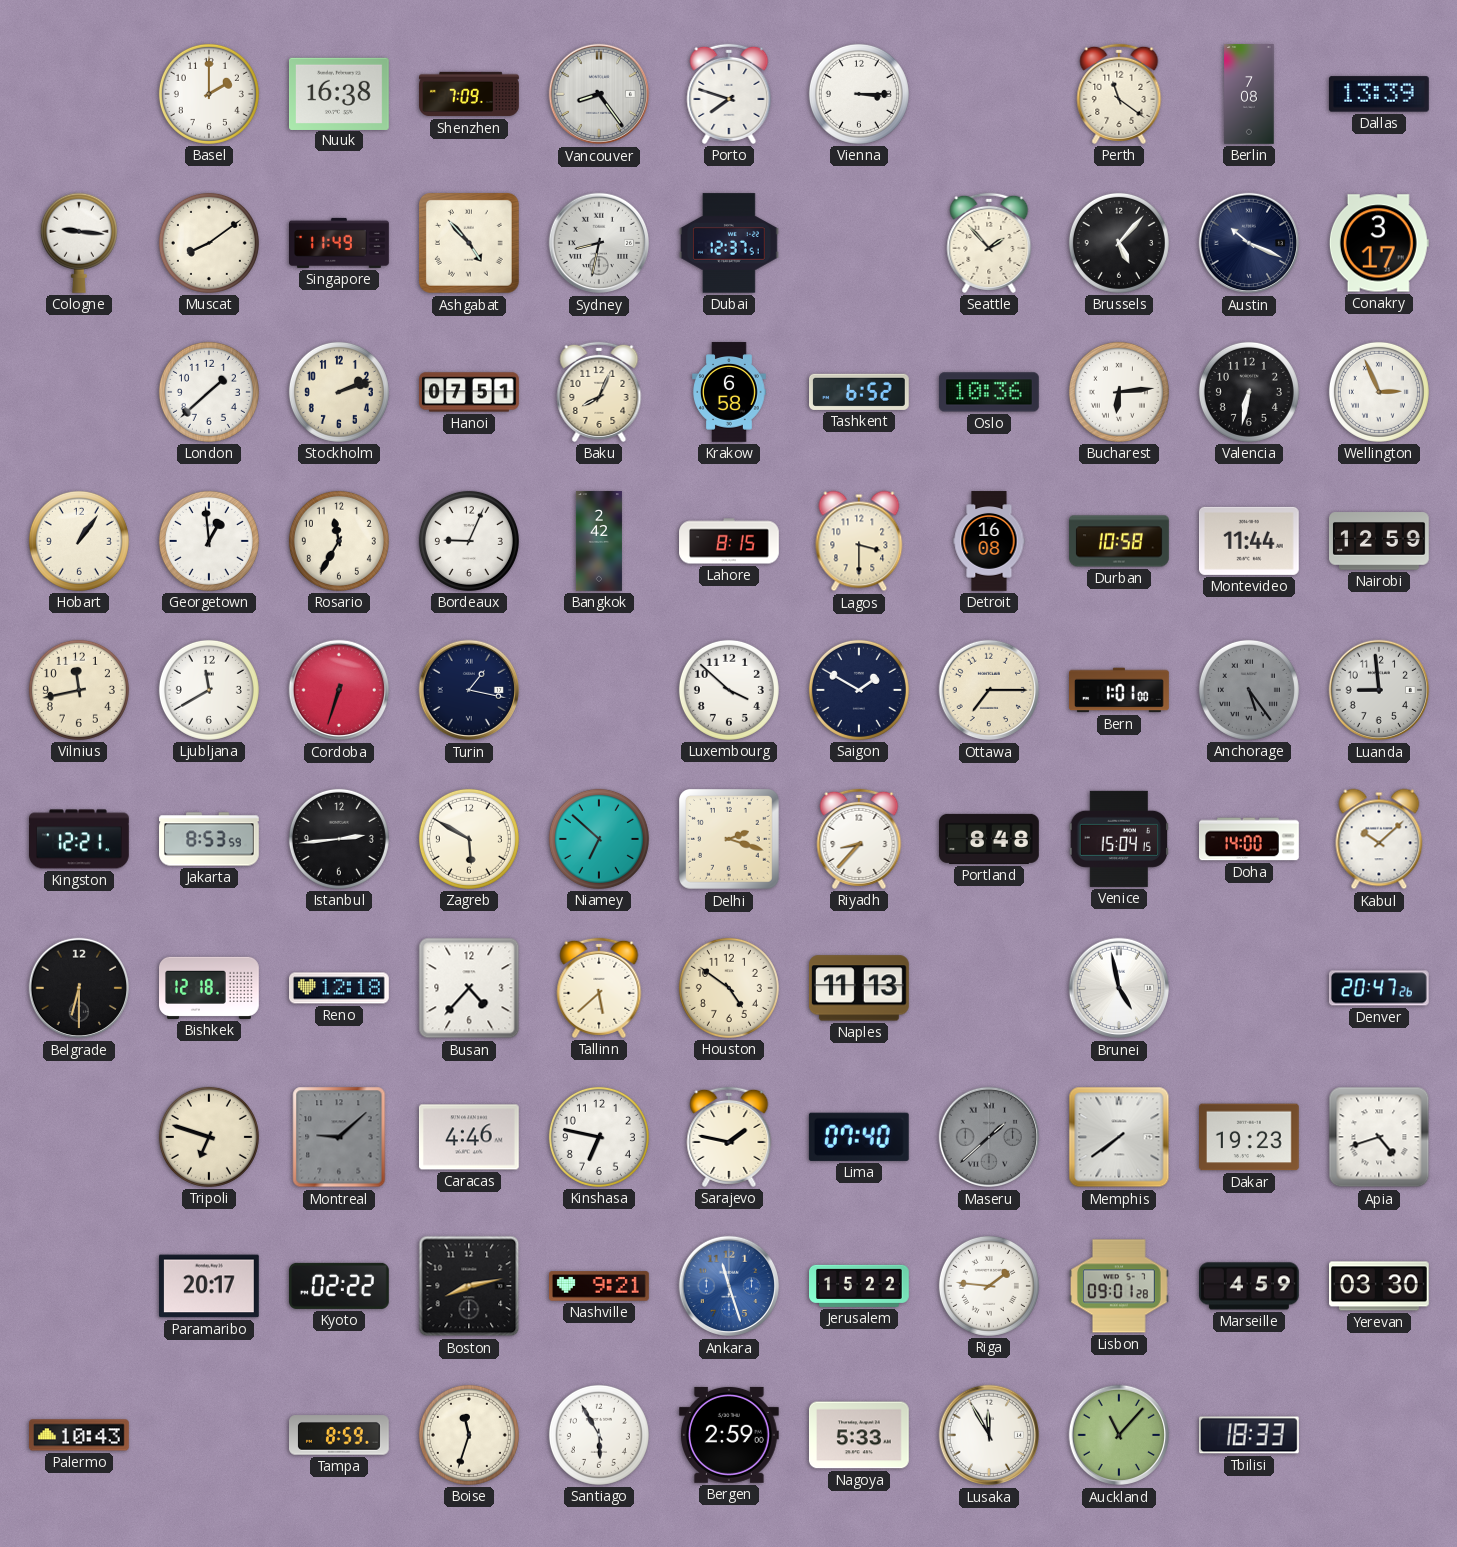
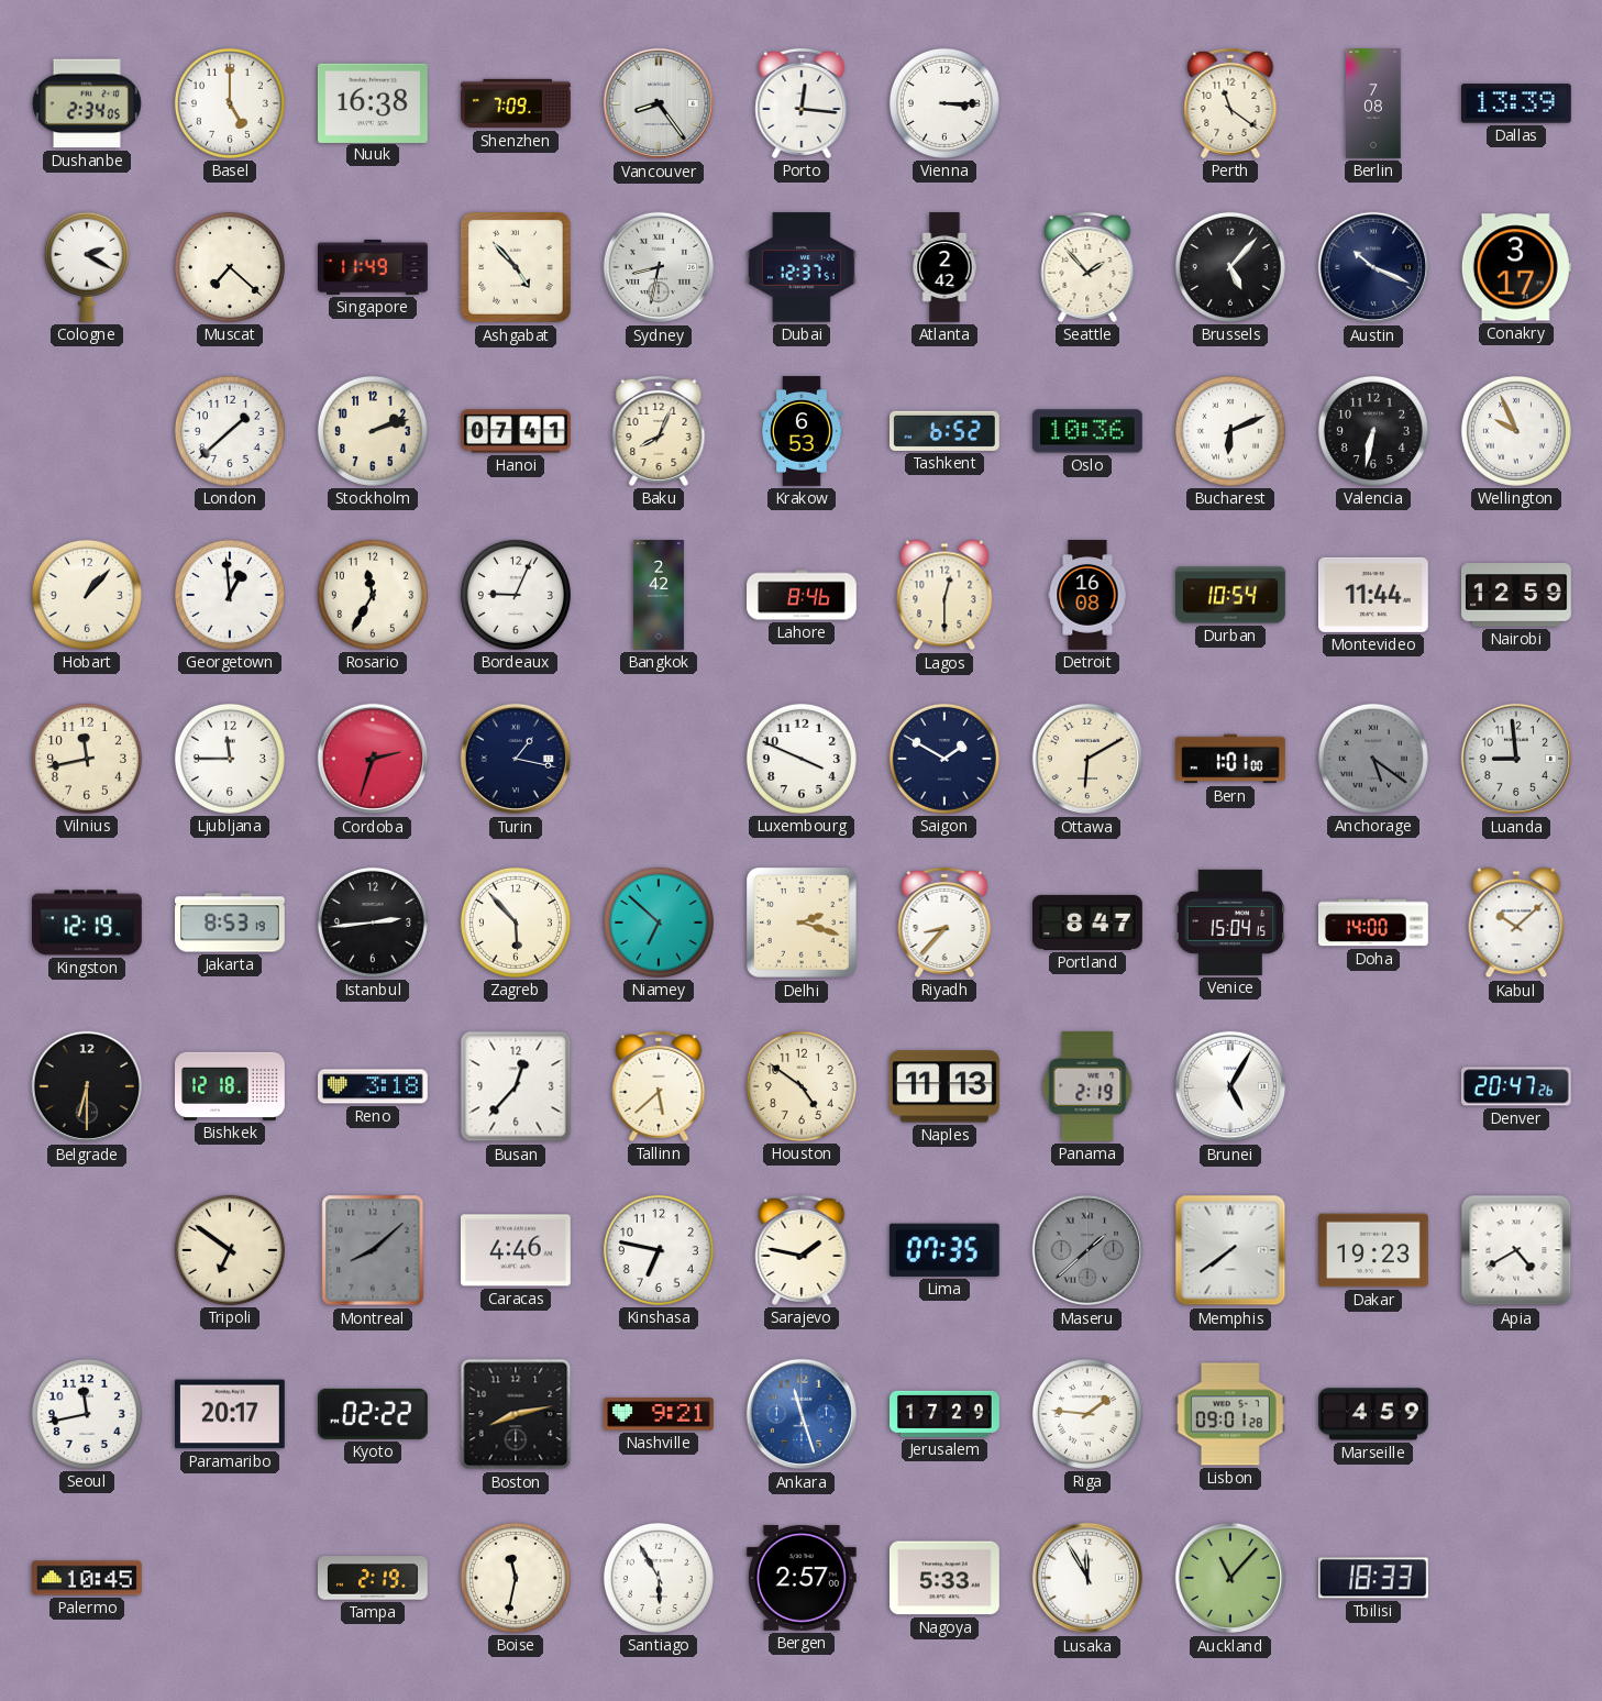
Dushanbe: none -> 2:34
Basel: 2:00 -> 5:00
Porto: 7:48 -> 12:16
Cologne: 9:16 -> 2:20
Muscat: 8:09 -> 7:22
Atlanta: none -> 2:42
Hanoi: 07:51 -> 07:41
Krakow: 6:58 -> 6:53
Bucharest: 6:14 -> 6:11
Wellington: 2:56 -> 9:56
Hobart: 1:06 -> 1:07
Lahore: 8:15 -> 8:46
Lagos: 3:30 -> 12:30
Durban: 10:58 -> 10:54
Ljubljana: 11:40 -> 11:45
Cordoba: 6:33 -> 2:33
Luxembourg: 3:52 -> 3:49
Ottawa: 7:15 -> 6:10
Anchorage: 5:24 -> 5:21
Kingston: 12:21 -> 12:19
Jakarta: 8:53:59 -> 8:53:19
Zagreb: 5:50 -> 5:53
Portland: 8:48 -> 8:47
Reno: 12:18 -> 3:18
Busan: 4:37 -> 12:37
Panama: none -> 2:19
Brunei: 4:58 -> 5:05
Tripoli: 6:48 -> 6:51
Montreal: 9:08 -> 8:08
Lima: 07:40 -> 07:35
Apia: 4:42 -> 4:40
Seoul: none -> 11:43
Jerusalem: 15:22 -> 17:29
Yerevan: 03:30 -> none
Palermo: 10:43 -> 10:45
Tampa: 8:59 -> 2:19
Boise: 11:33 -> 11:32
Bergen: 2:59 -> 2:57
